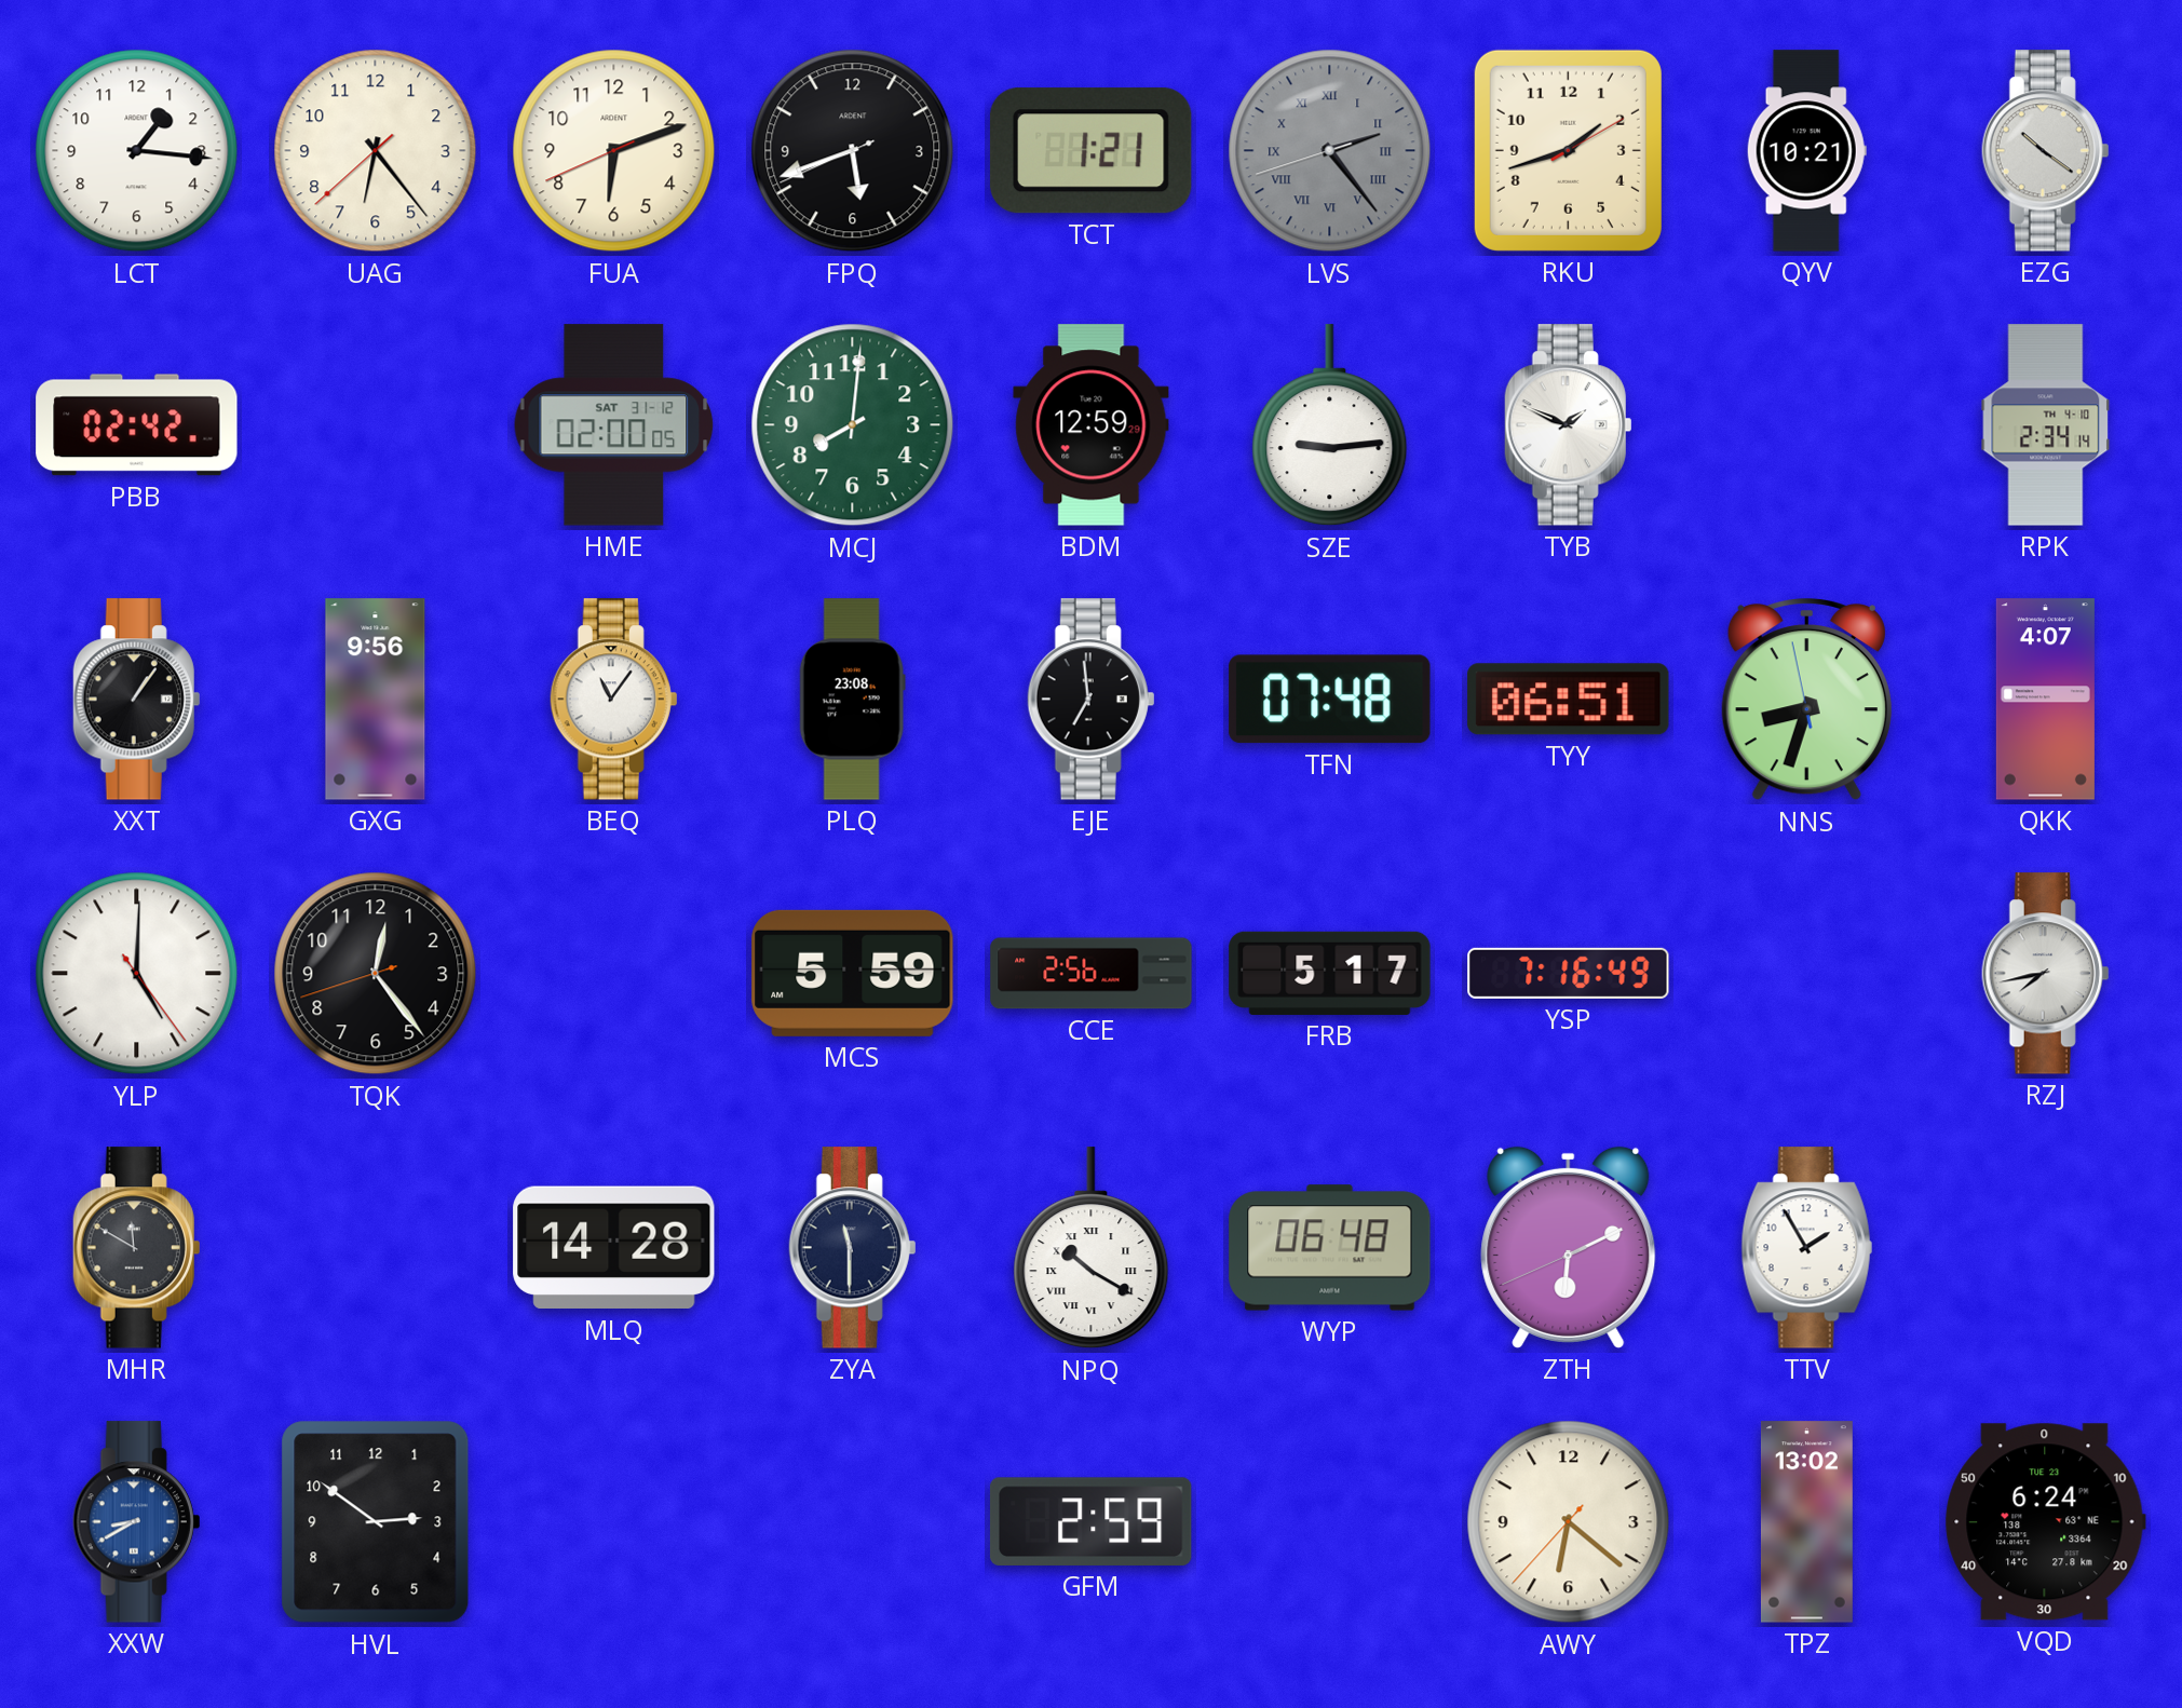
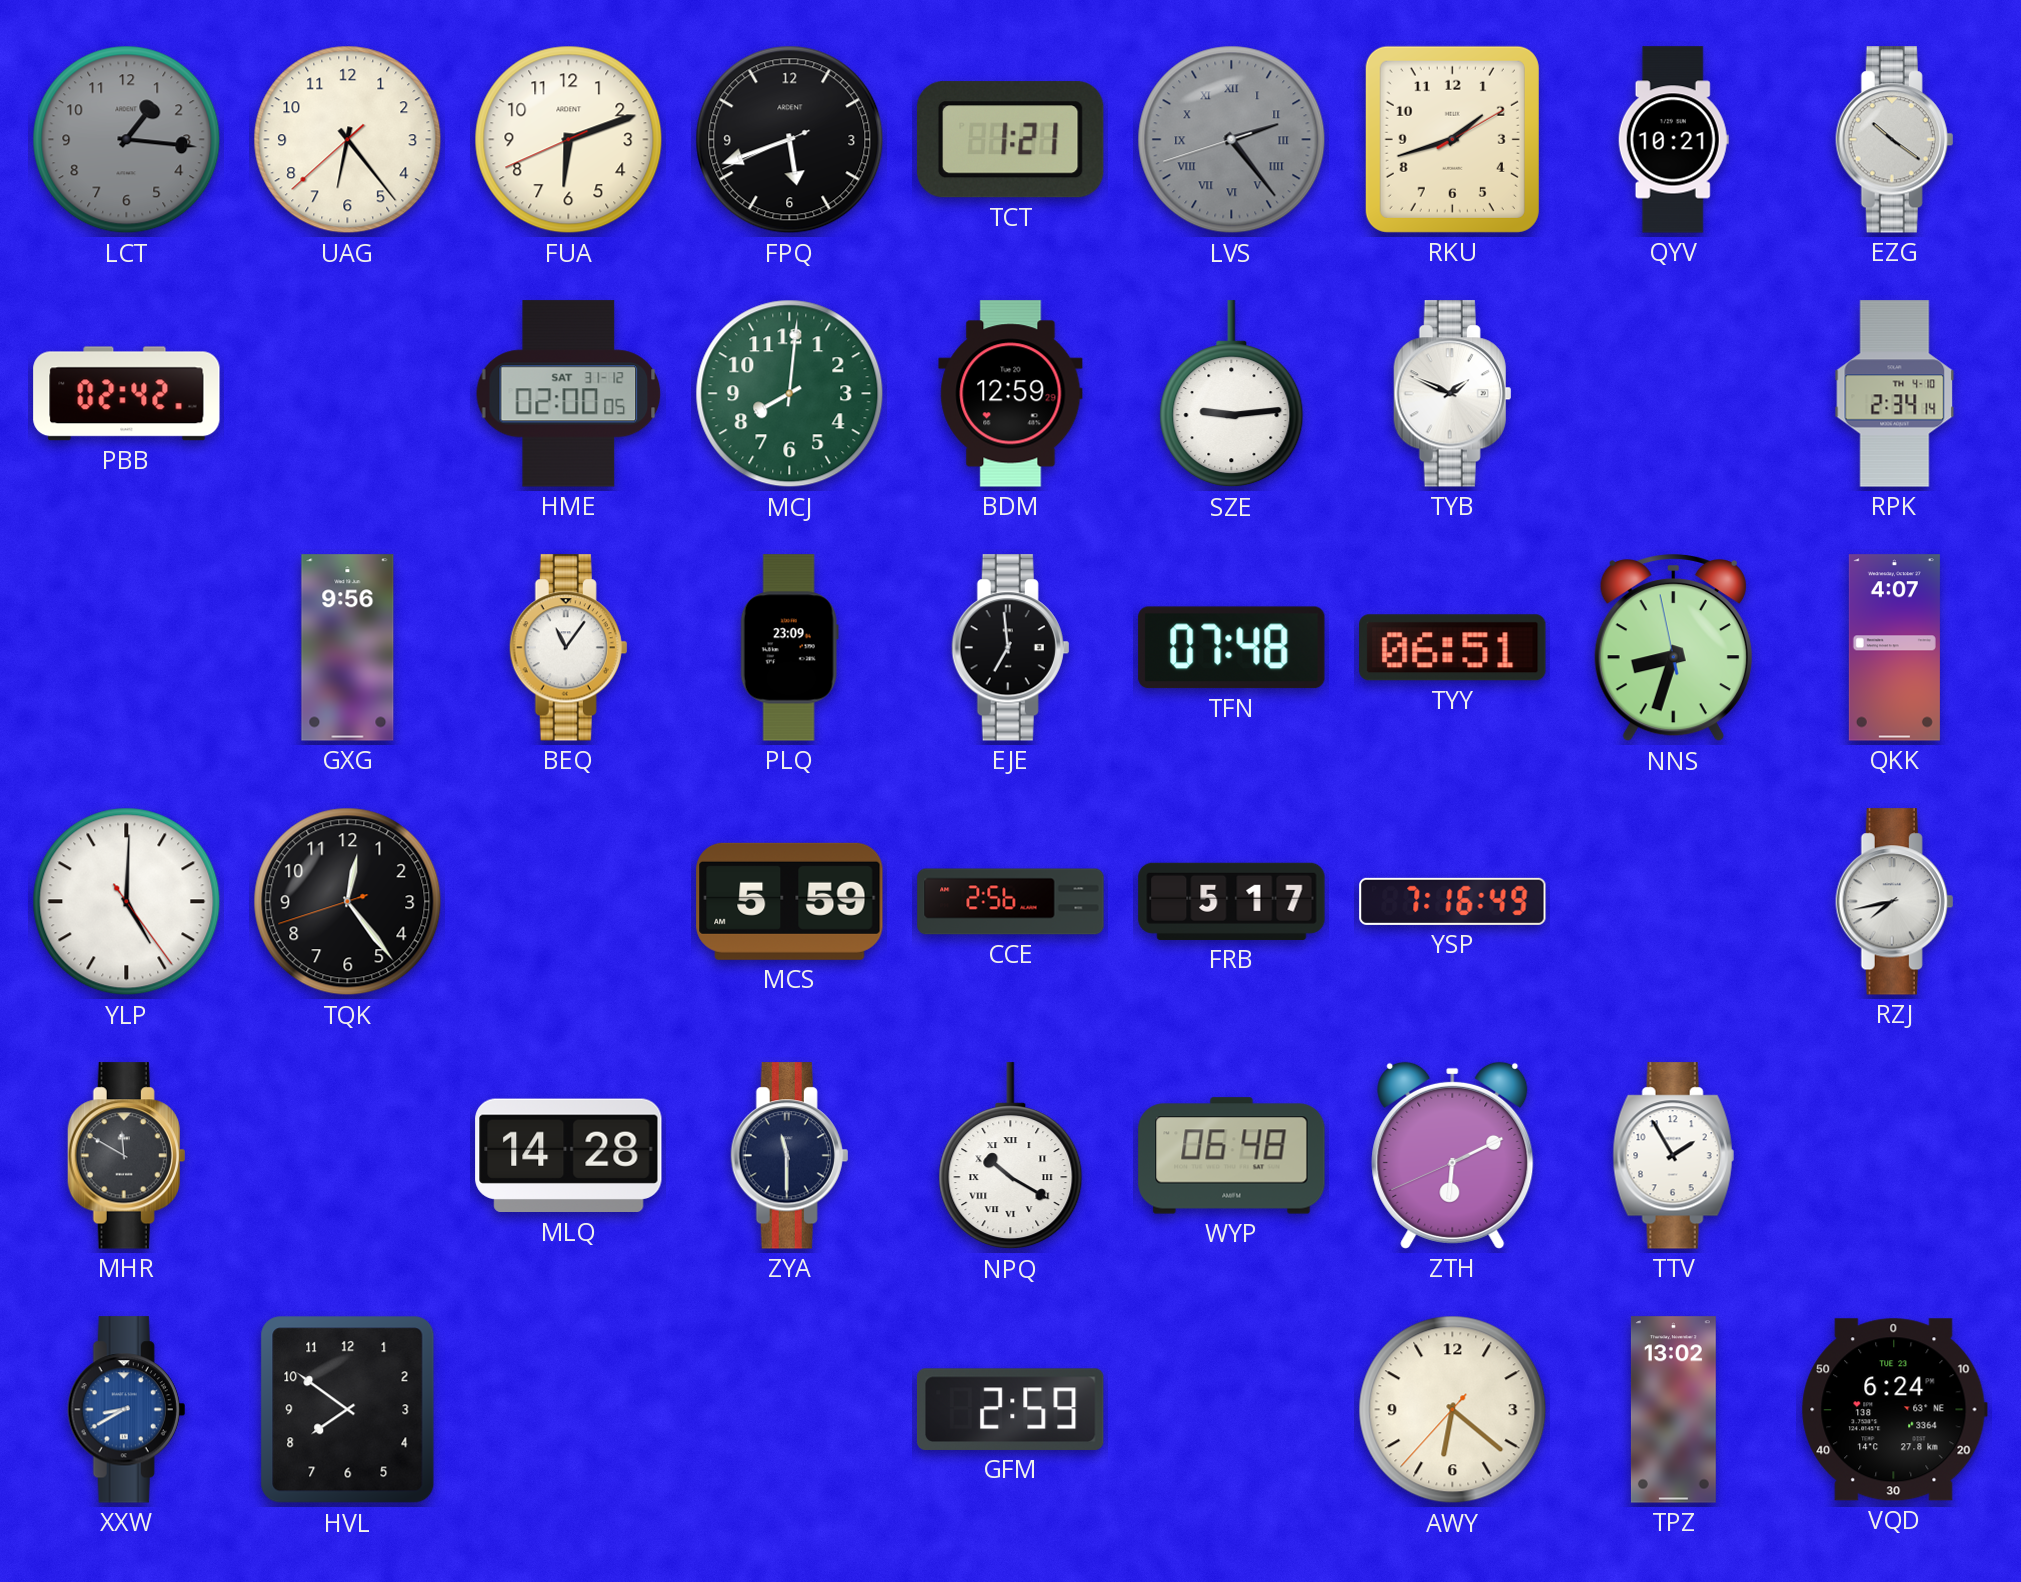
LCT dial: white -> grey
XXT: 1:06 -> none
PLQ: 23:08 -> 23:09
HVL: 2:51 -> 7:51
